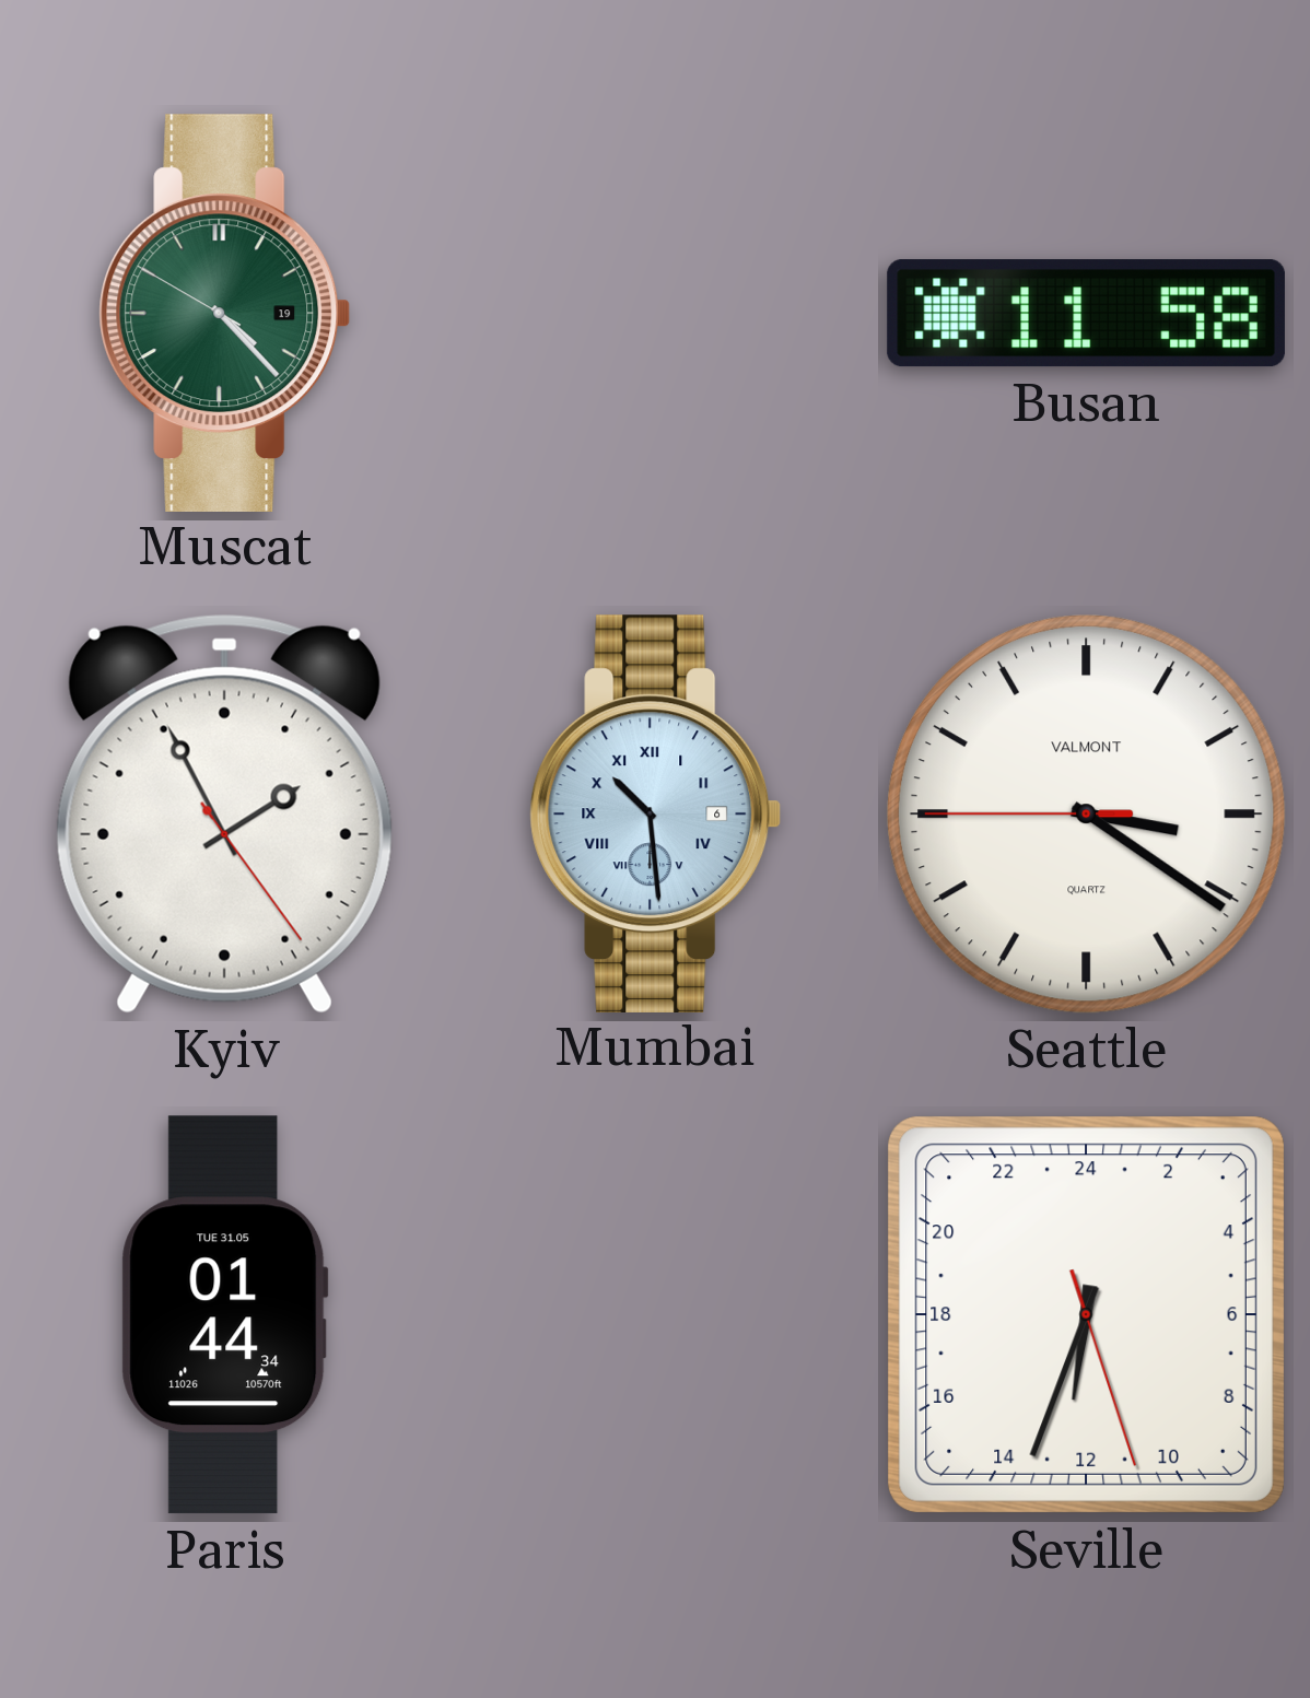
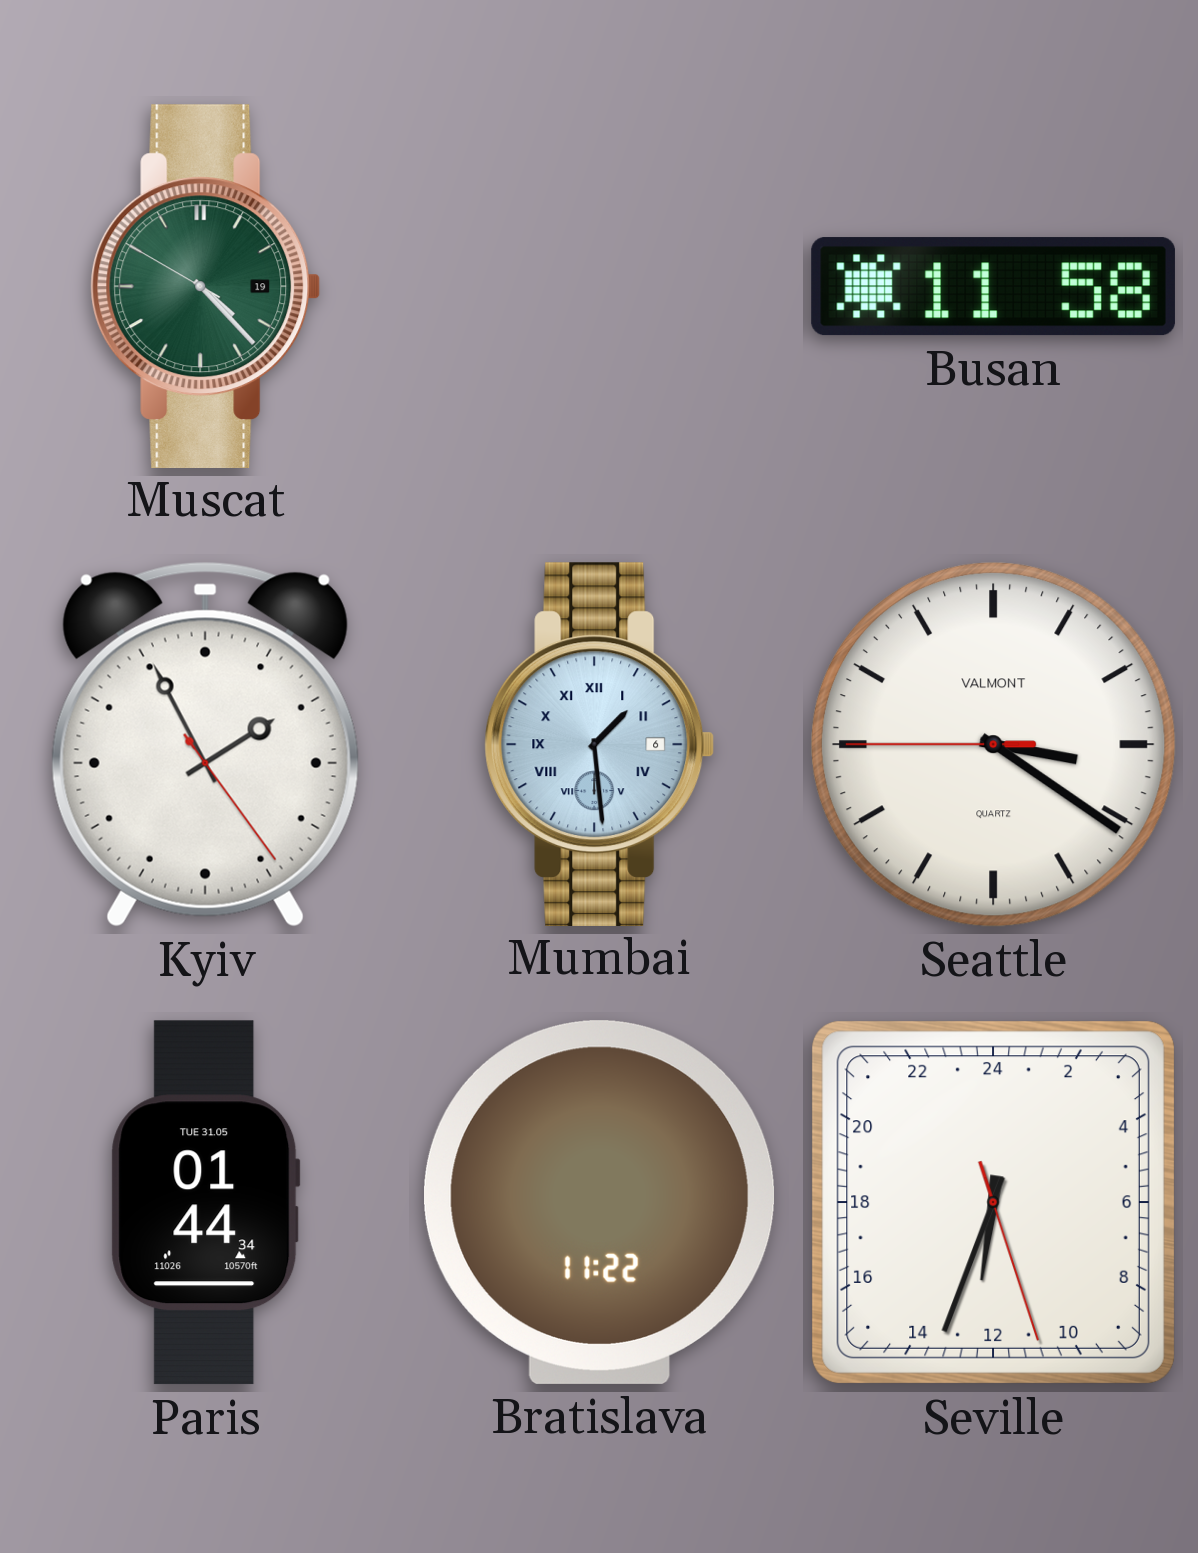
Mumbai: 10:29 -> 1:29
Bratislava: none -> 11:22
